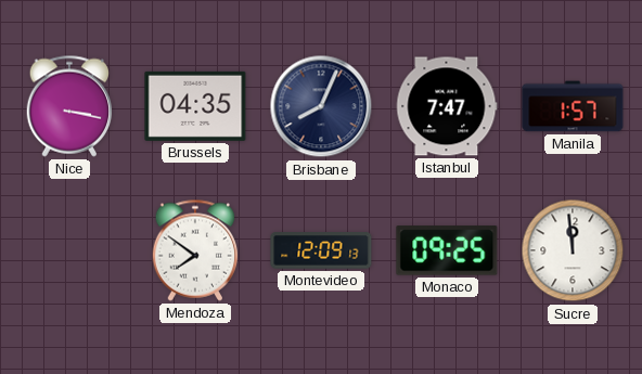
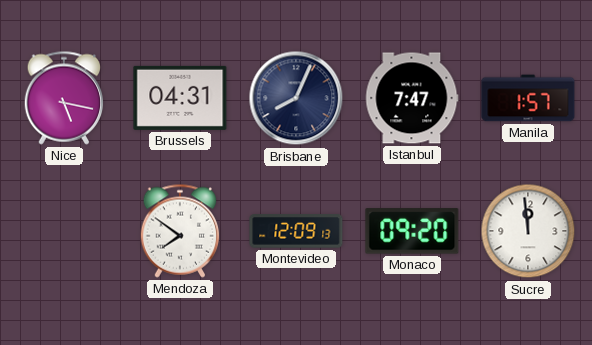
Nice: 3:17 -> 5:17
Brussels: 04:35 -> 04:31
Monaco: 09:25 -> 09:20
